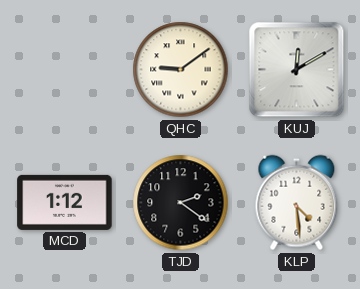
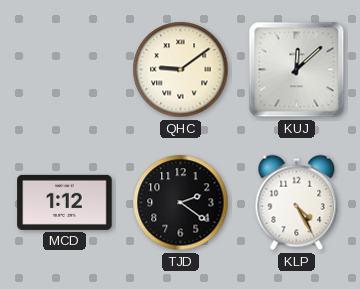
KUJ: 12:10 -> 12:08
KLP: 4:29 -> 4:25
